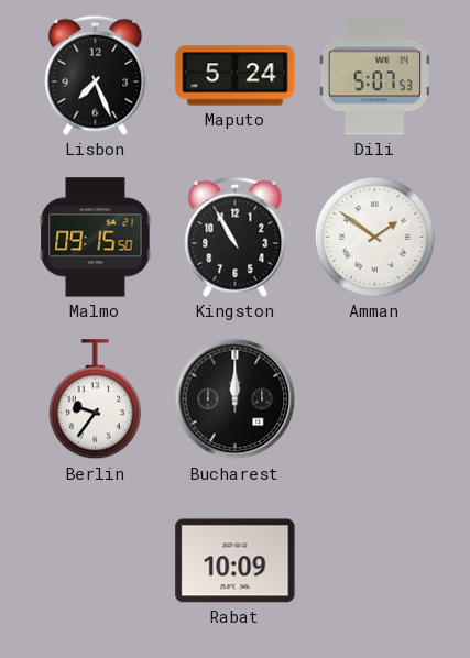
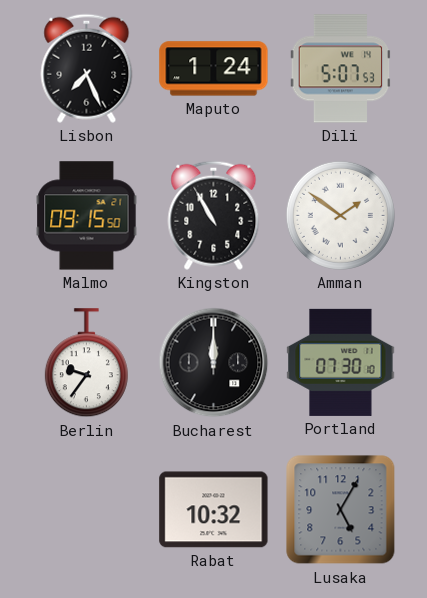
Maputo: 5:24 -> 1:24
Portland: none -> 07:30
Rabat: 10:09 -> 10:32
Lusaka: none -> 5:05
